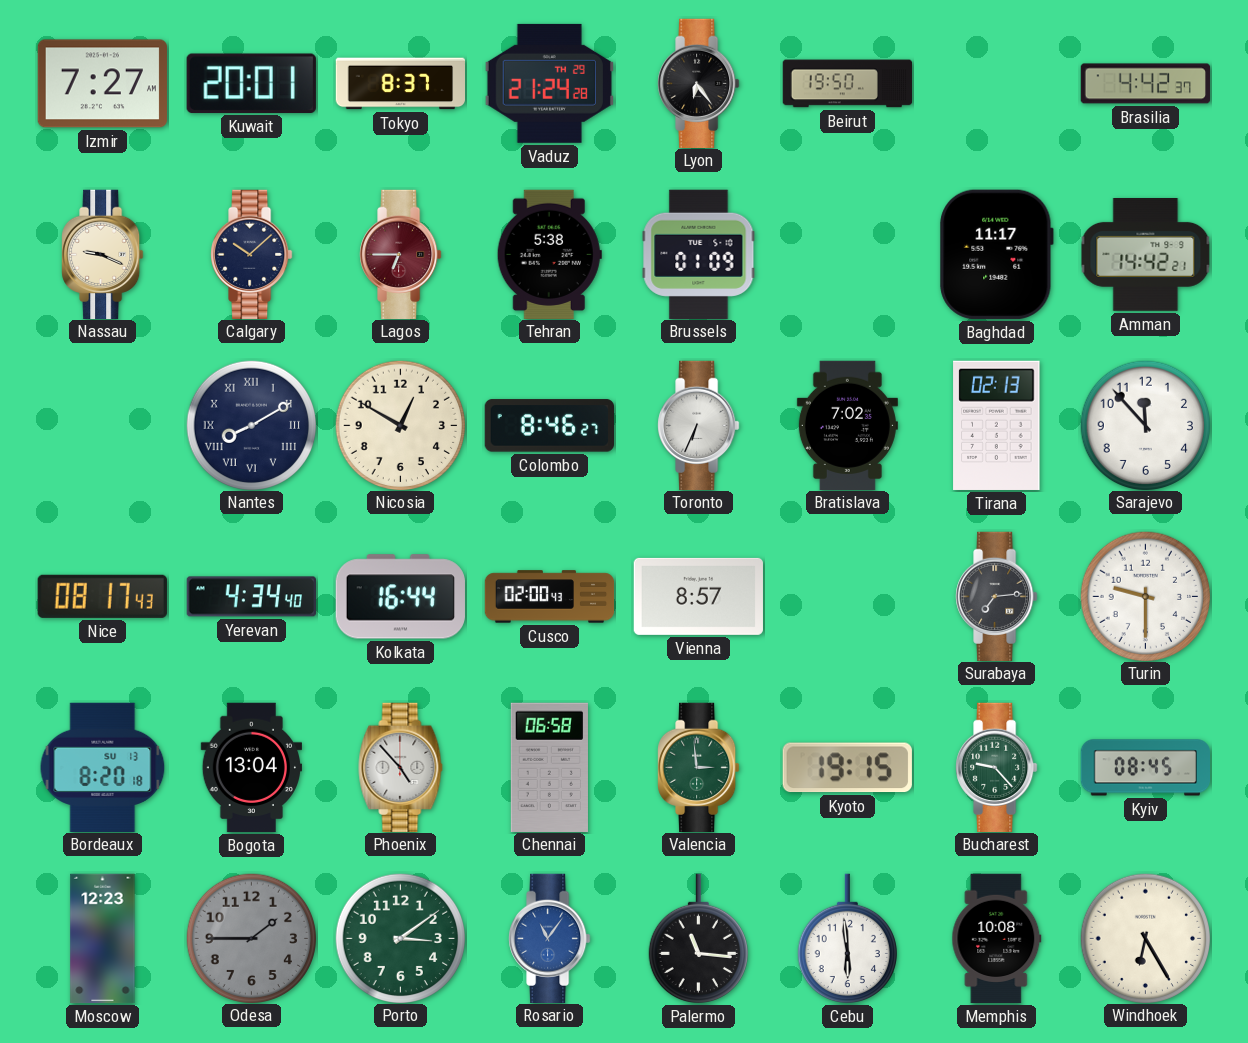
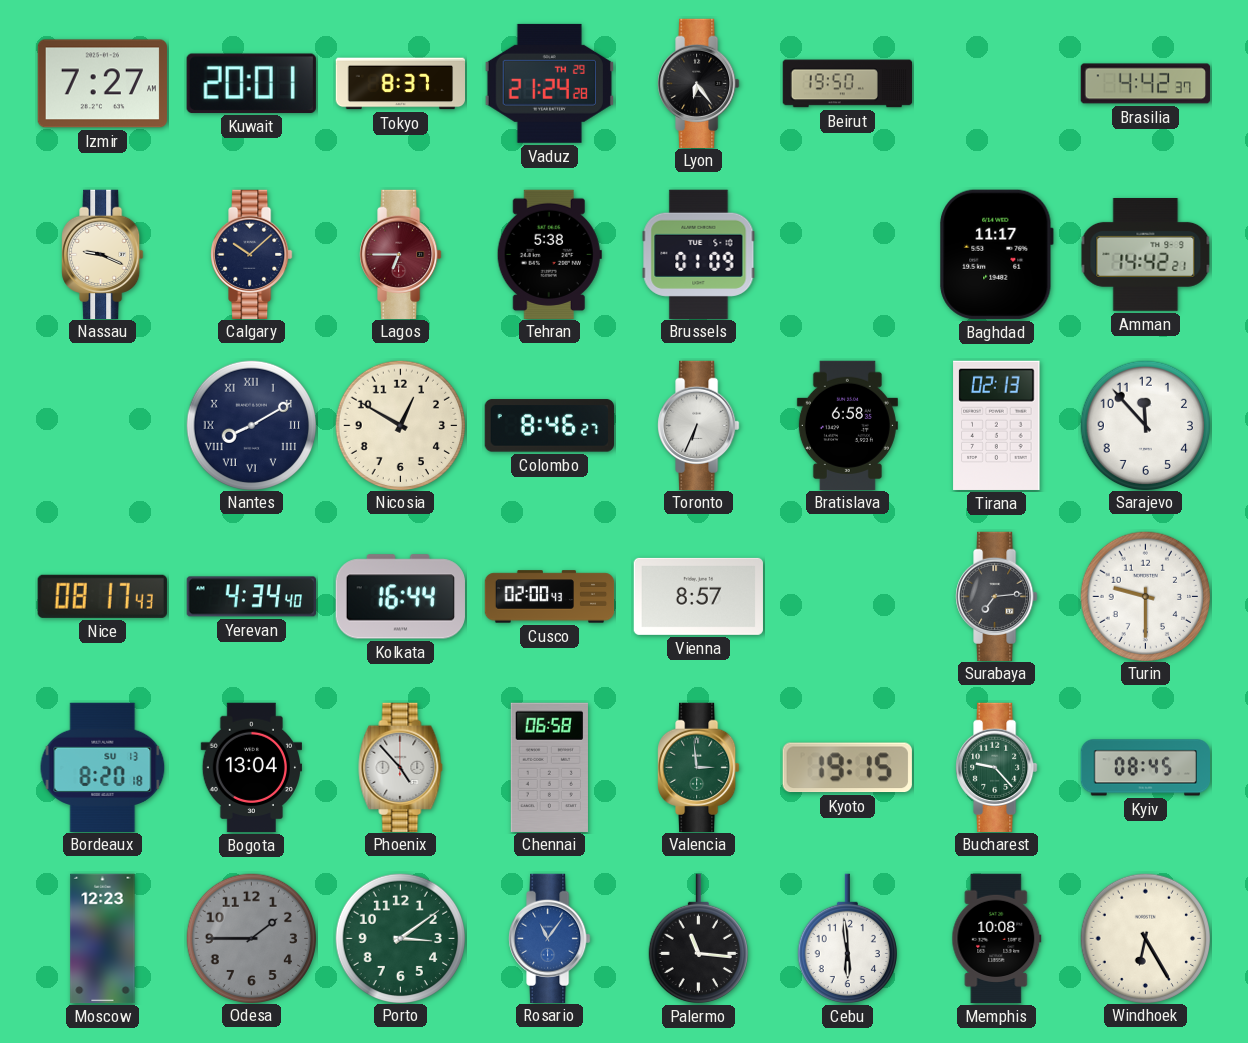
Bratislava: 7:02 -> 6:58
